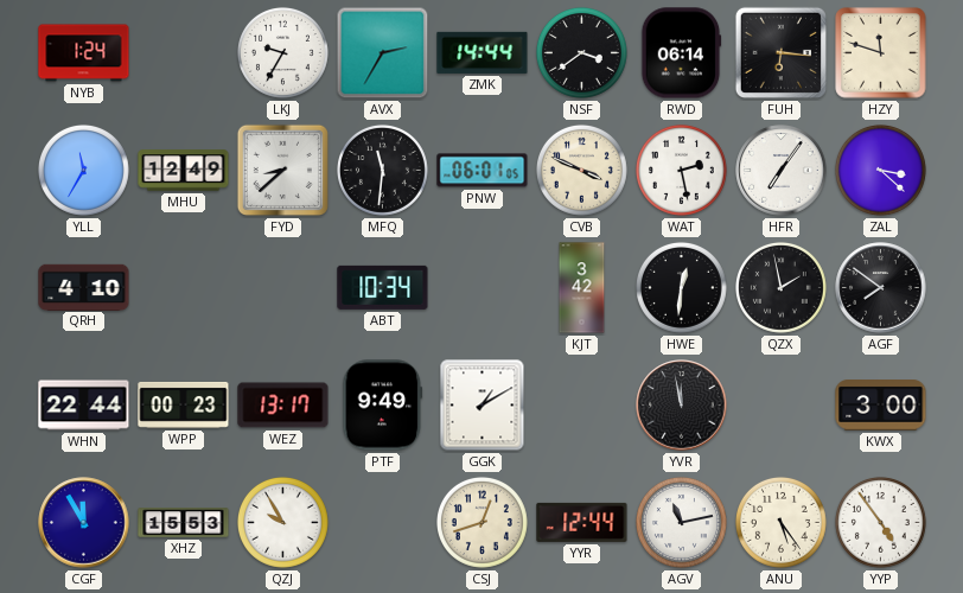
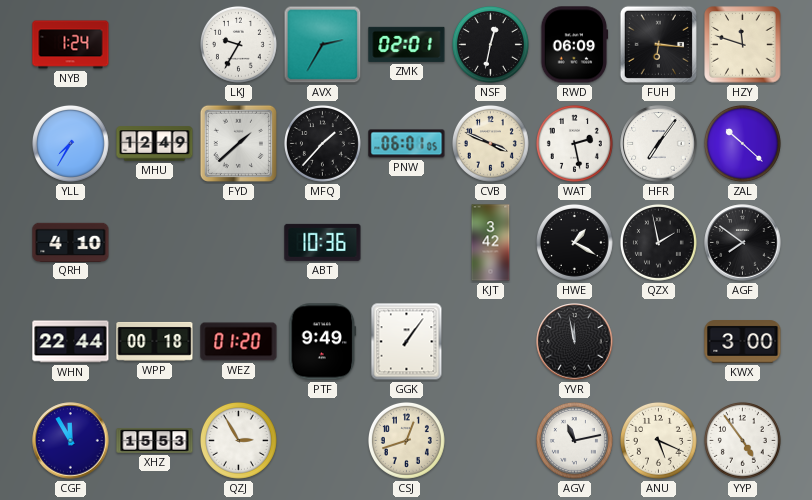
ZMK: 14:44 -> 02:01
NSF: 3:39 -> 12:32
RWD: 06:14 -> 06:09
YLL: 11:35 -> 7:35
FYD: 8:38 -> 1:38
MFQ: 11:31 -> 1:37
ZAL: 3:22 -> 10:22
ABT: 10:34 -> 10:36
HWE: 12:31 -> 1:20
WPP: 00:23 -> 00:18
WEZ: 13:17 -> 01:20
GGK: 1:10 -> 1:06
QZJ: 9:55 -> 2:55
YYR: 12:44 -> none
ANU: 5:24 -> 5:19
